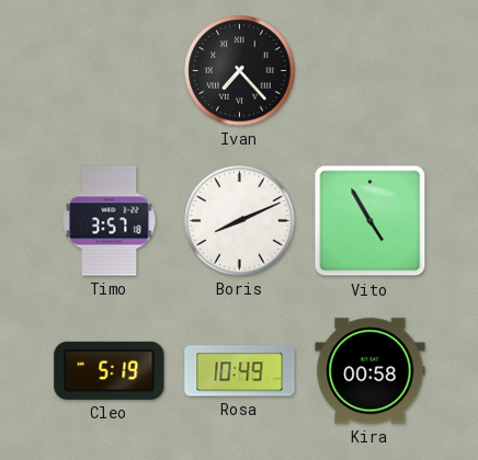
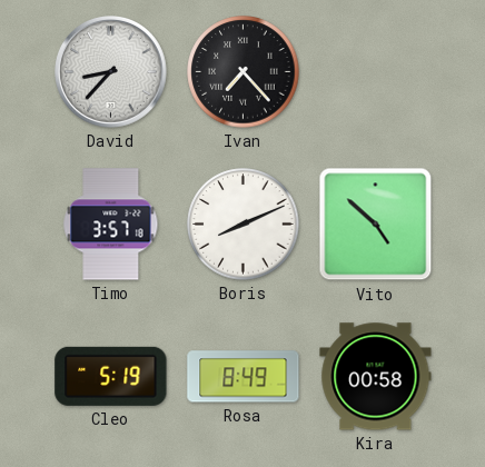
David: none -> 8:37
Vito: 4:55 -> 4:52
Rosa: 10:49 -> 8:49
